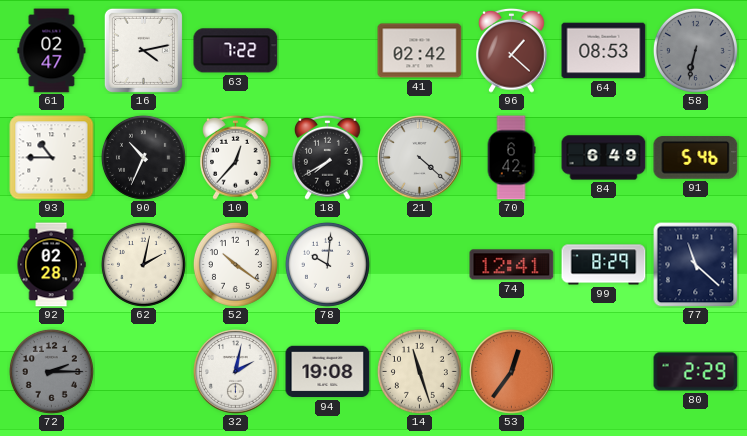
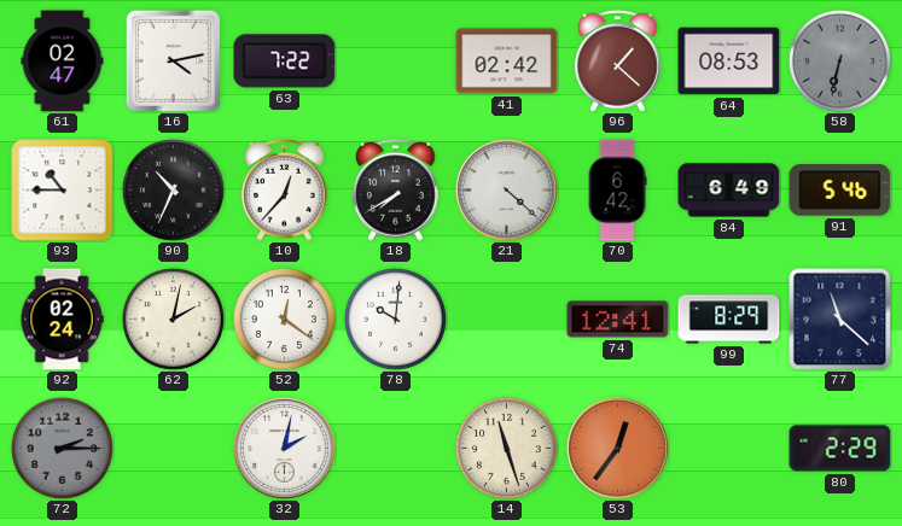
92: 02:28 -> 02:24
52: 10:21 -> 12:21
94: 19:08 -> none
